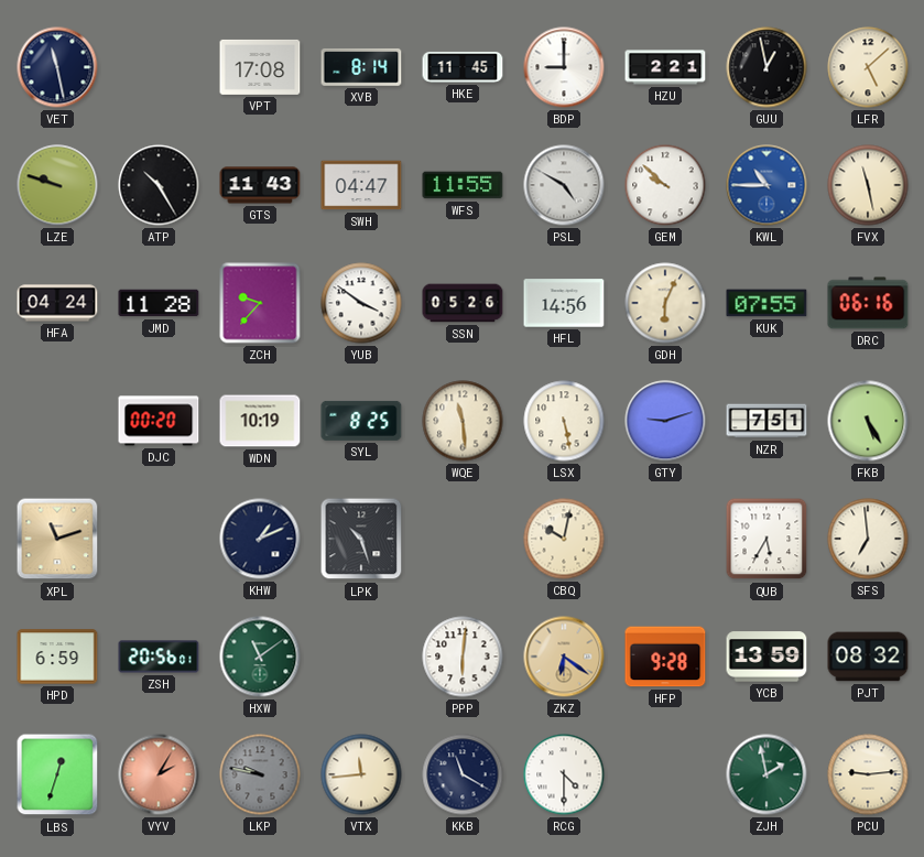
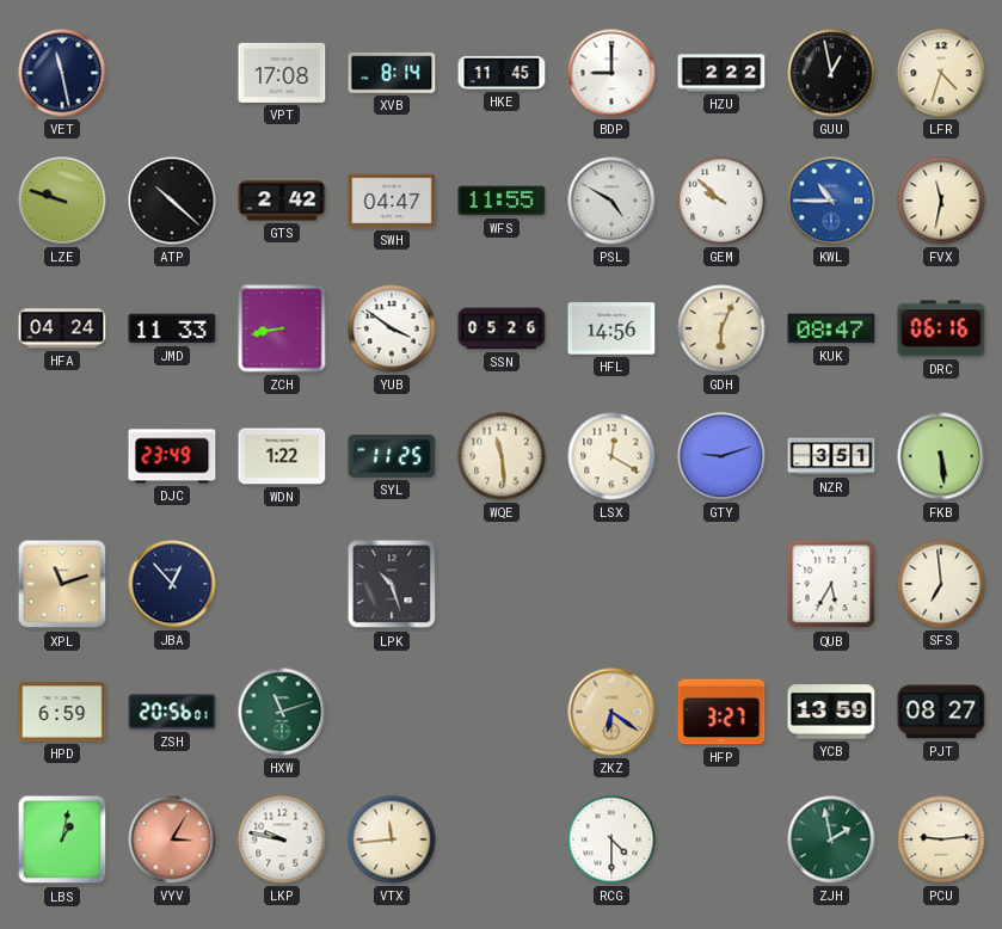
HZU: 2:21 -> 2:22
LFR: 5:08 -> 4:33
ATP: 10:25 -> 10:22
GTS: 11:43 -> 2:42
FVX: 11:28 -> 11:32
JMD: 11:28 -> 11:33
ZCH: 9:37 -> 8:43
KUK: 07:55 -> 08:47
DJC: 00:20 -> 23:49
WDN: 10:19 -> 1:22
SYL: 8:25 -> 11:25
LSX: 5:28 -> 12:20
NZR: 7:51 -> 3:51
FKB: 5:25 -> 5:29
JBA: none -> 12:53
KHW: 1:11 -> none
CBQ: 10:02 -> none
HXW: 11:09 -> 11:12
PPP: 6:01 -> none
HFP: 9:28 -> 3:27
PJT: 08:32 -> 08:27
LBS: 12:33 -> 1:02
VYV: 2:05 -> 3:05
LKP dial: grey -> white
KKB: 11:20 -> none
